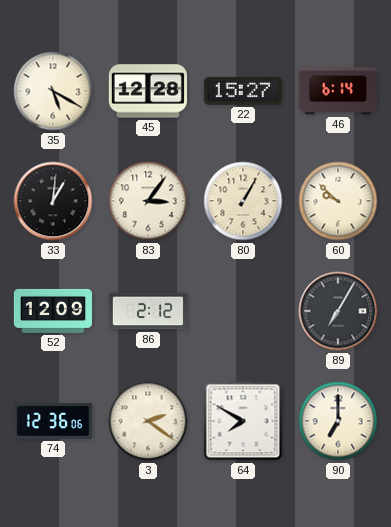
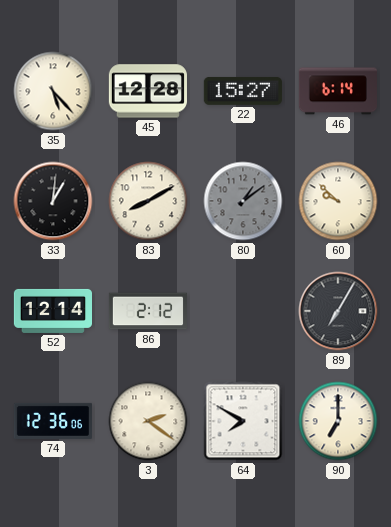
35: 5:20 -> 5:23
83: 3:06 -> 8:10
80: 1:05 -> 1:09
80 dial: cream -> grey
52: 12:09 -> 12:14
